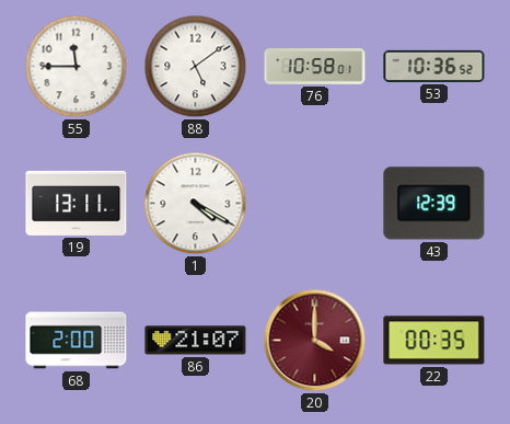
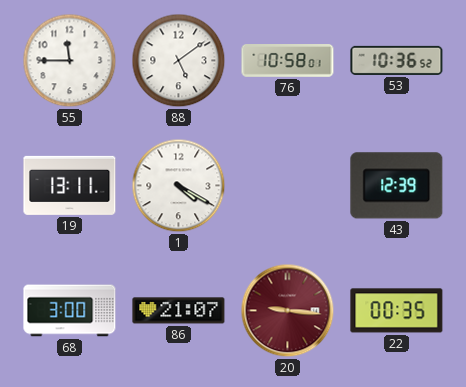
68: 2:00 -> 3:00
20: 4:00 -> 9:16
